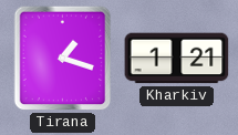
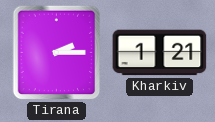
Tirana: 1:18 -> 2:15
